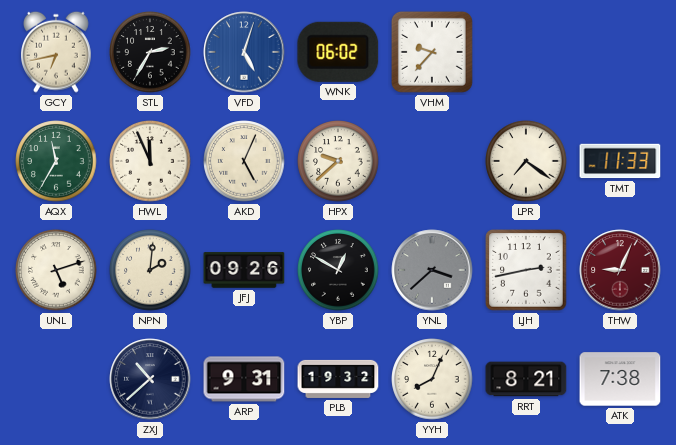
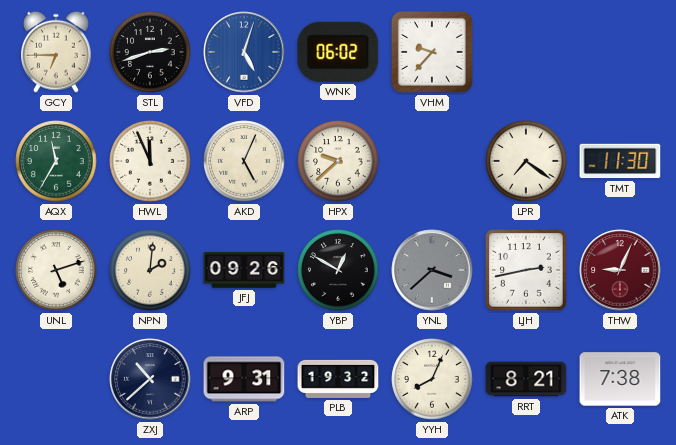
GCY: 6:43 -> 6:45
STL: 2:35 -> 2:42
TMT: 11:33 -> 11:30
